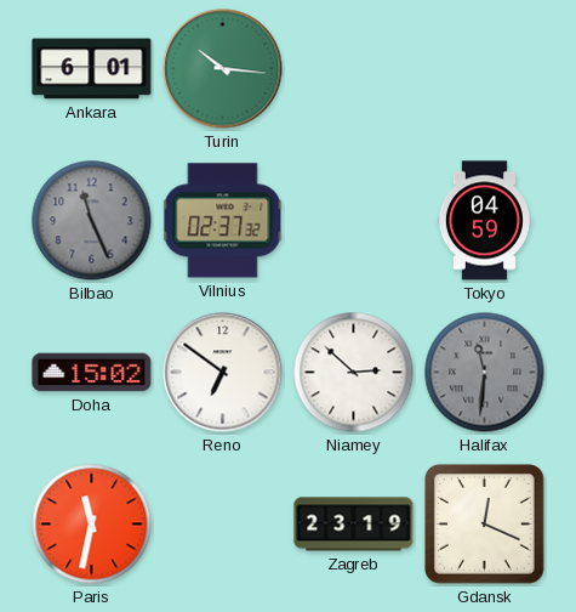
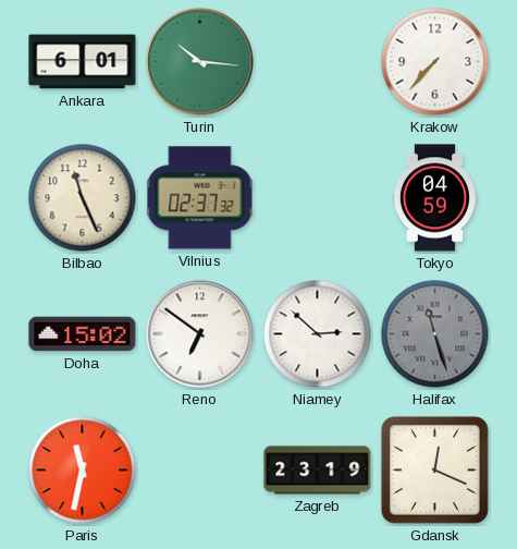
Krakow: none -> 7:37
Bilbao dial: grey -> cream
Halifax: 11:31 -> 11:27
